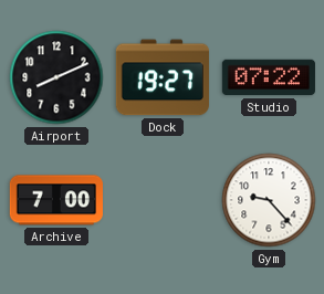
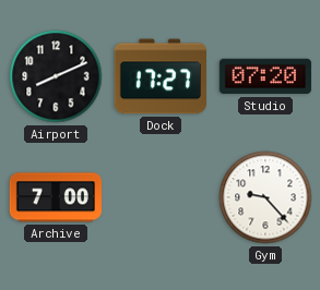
Dock: 19:27 -> 17:27
Studio: 07:22 -> 07:20
